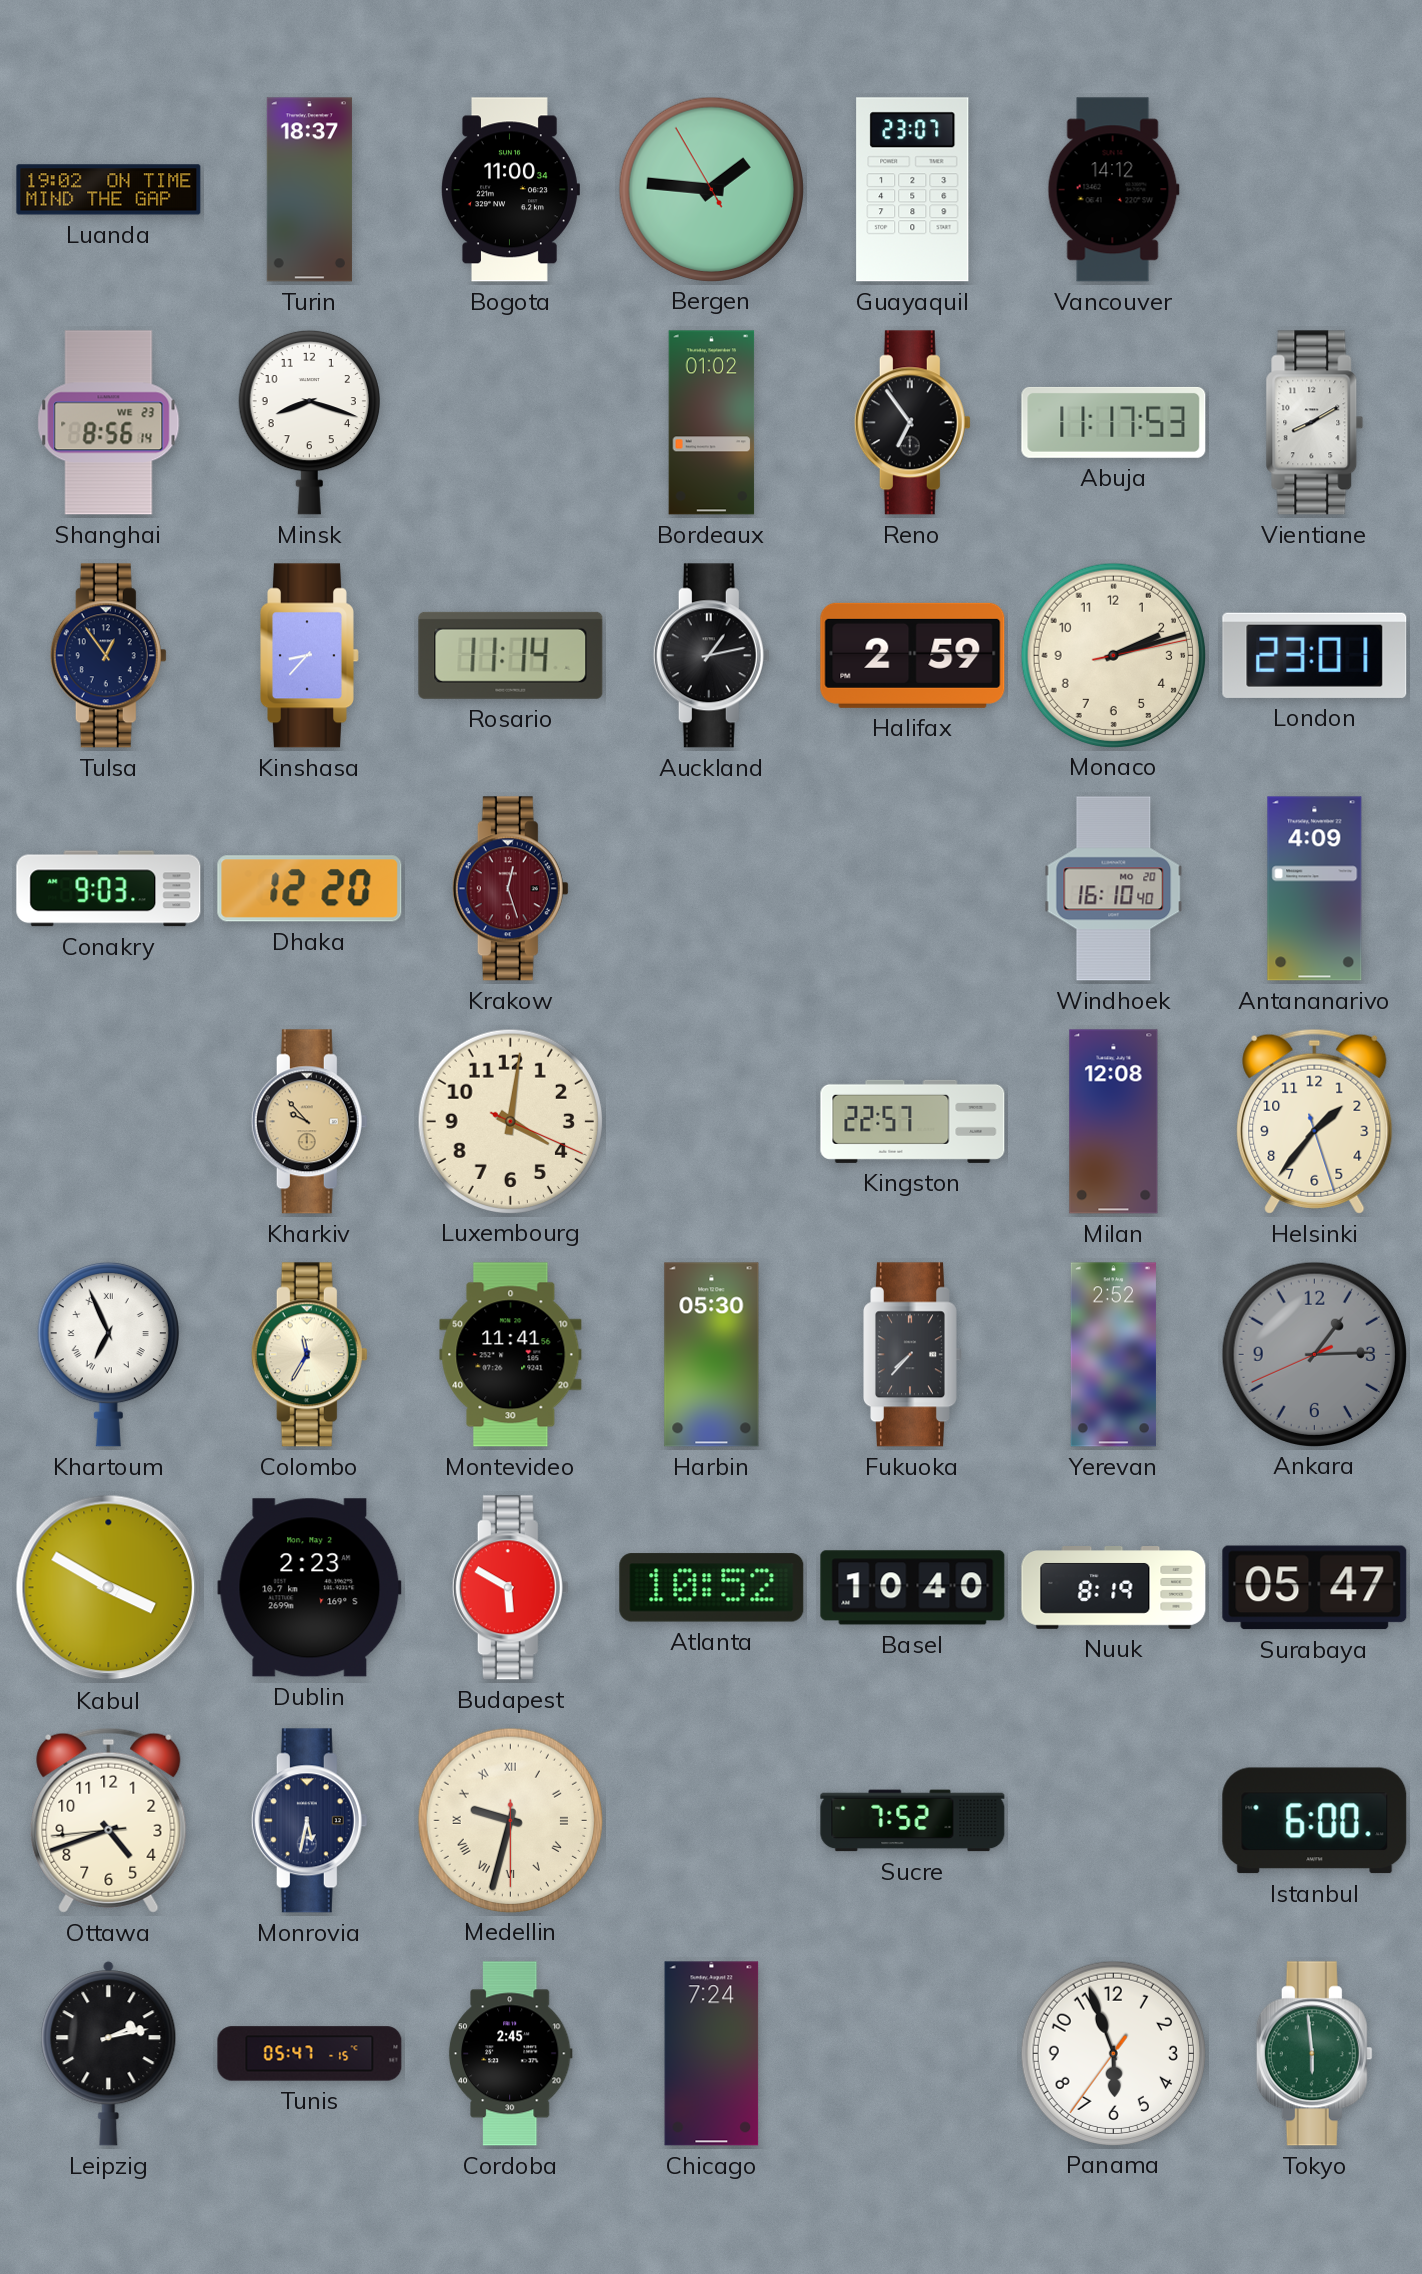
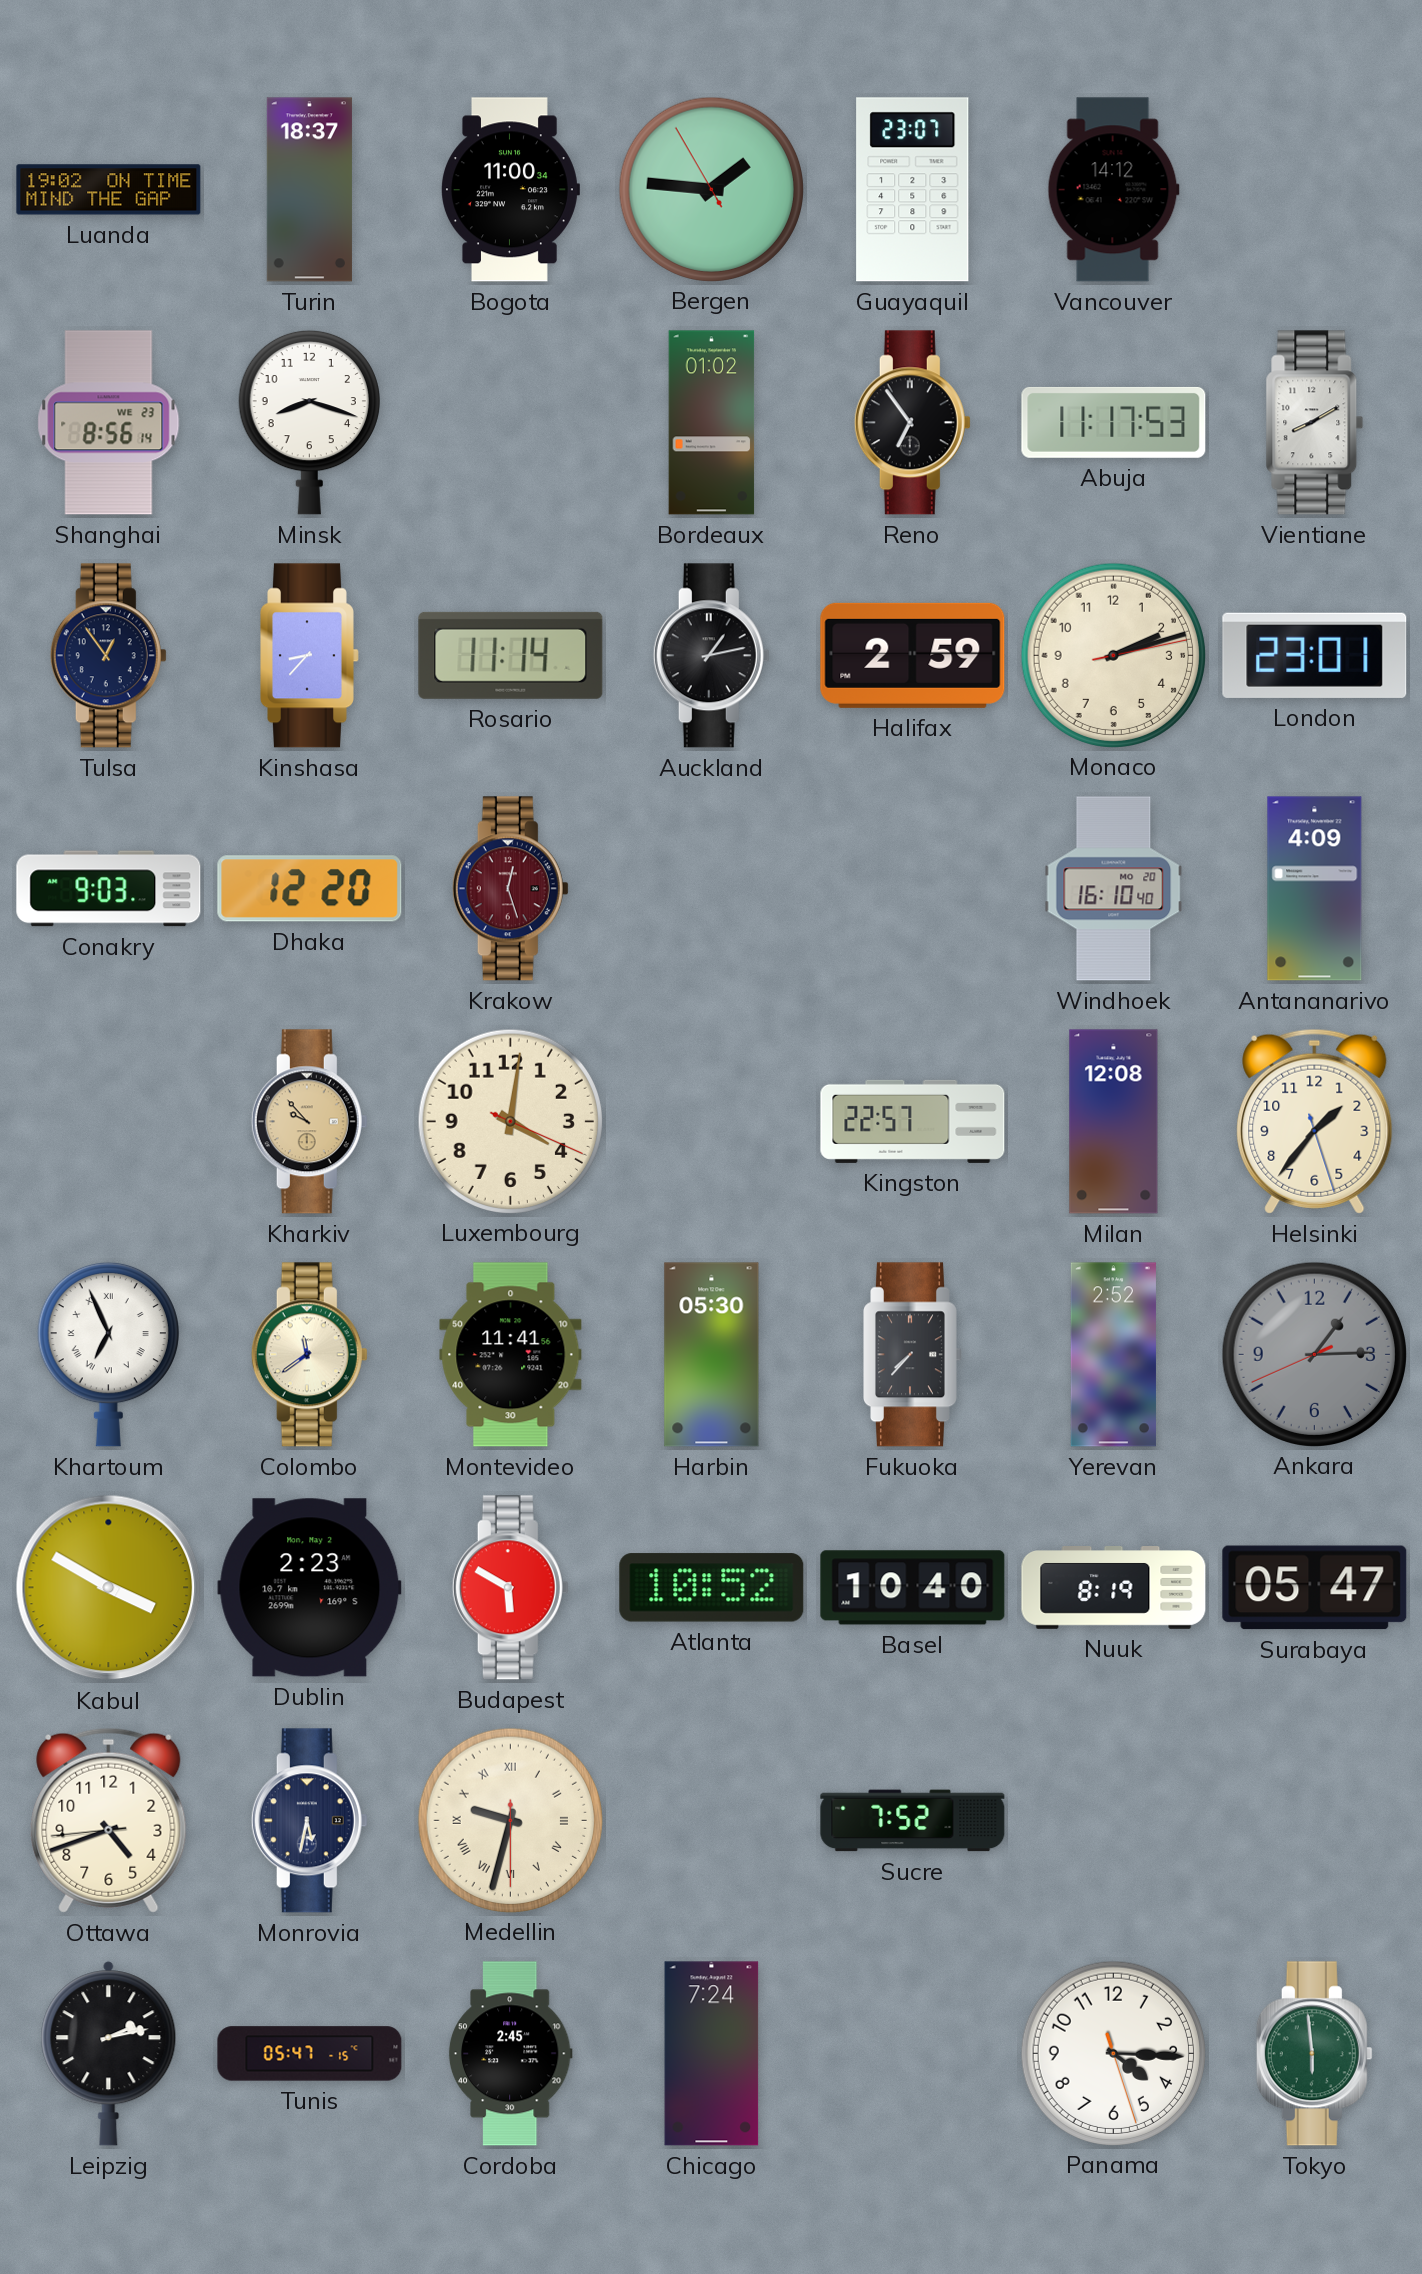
Colombo: 11:35 -> 11:39
Istanbul: 6:00 -> none
Panama: 5:56 -> 4:15
